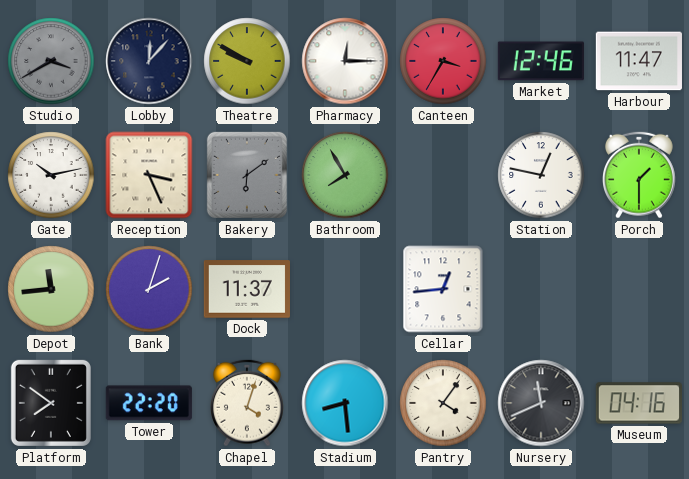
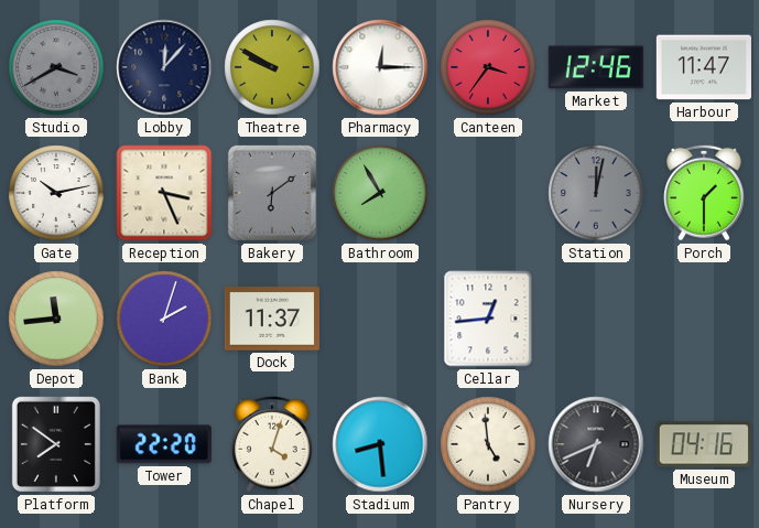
Canteen: 3:35 -> 3:36
Station: 12:47 -> 12:02
Station dial: white -> grey
Pantry: 4:06 -> 4:59
Nursery: 11:41 -> 6:41
